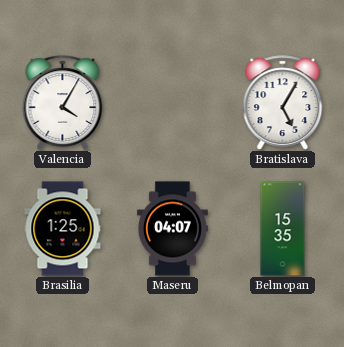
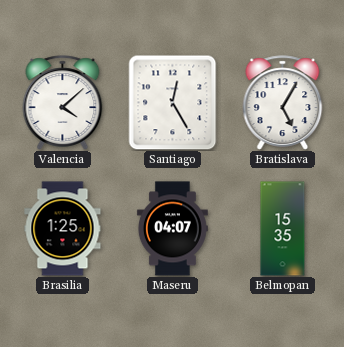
Valencia: 4:05 -> 4:08
Santiago: none -> 12:25
